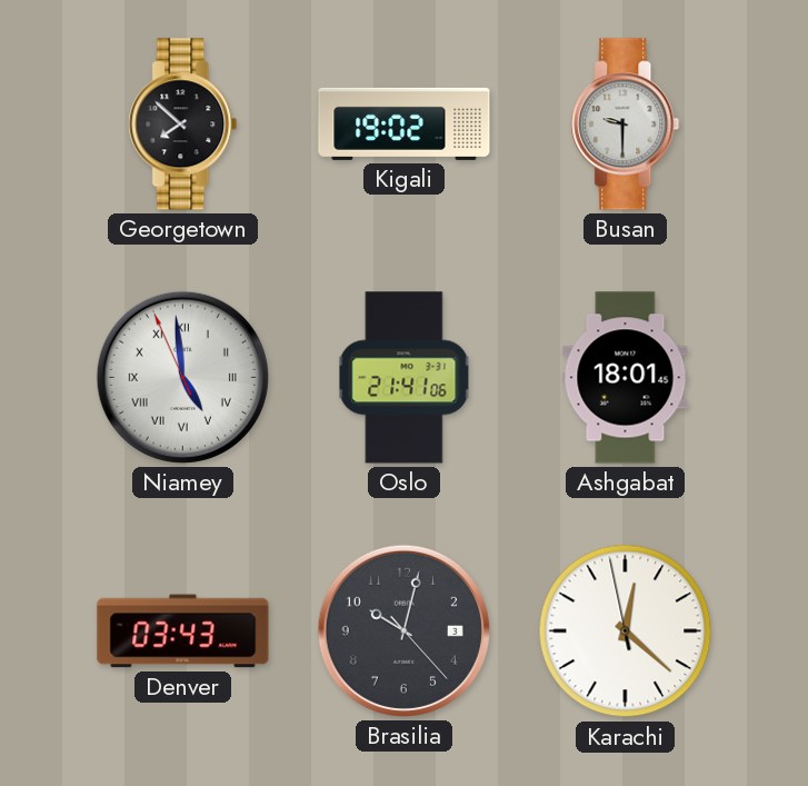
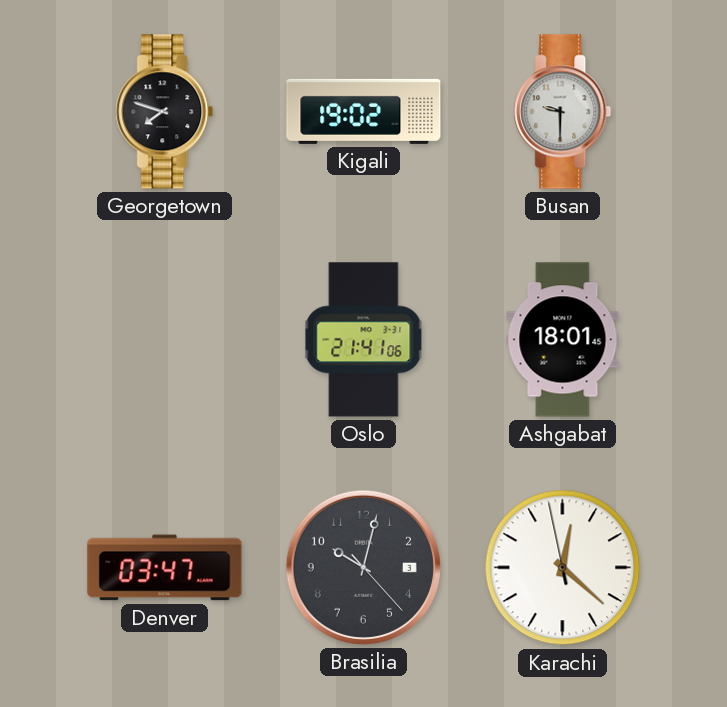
Georgetown: 7:52 -> 7:48
Niamey: 4:58 -> none
Denver: 03:43 -> 03:47
